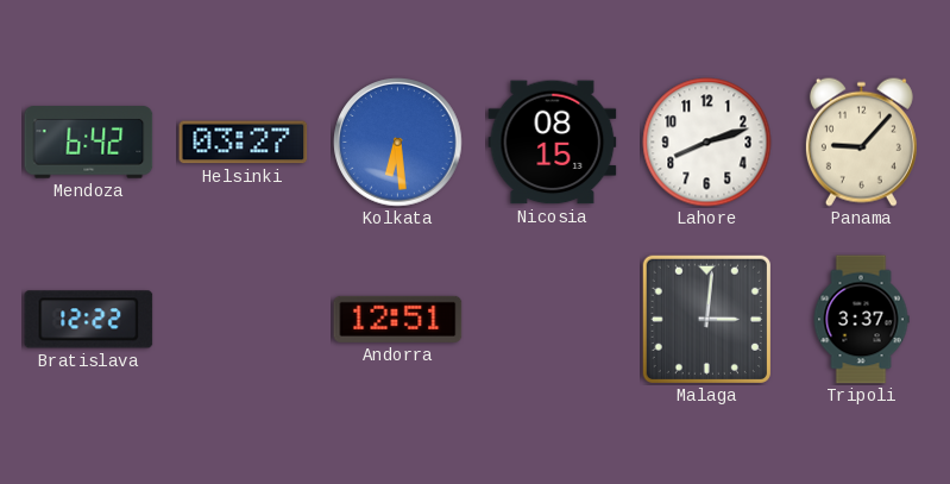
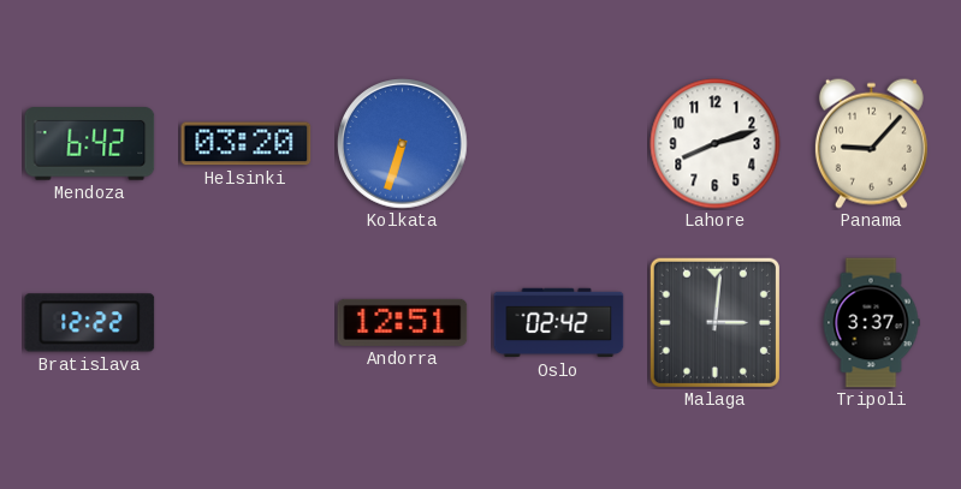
Helsinki: 03:27 -> 03:20
Kolkata: 6:29 -> 6:33
Nicosia: 08:15 -> none
Oslo: none -> 02:42
